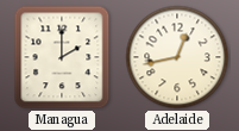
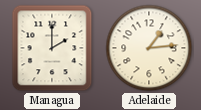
Adelaide: 12:43 -> 1:14
